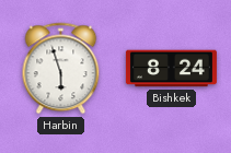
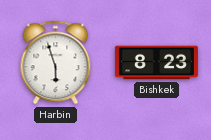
Bishkek: 8:24 -> 8:23
